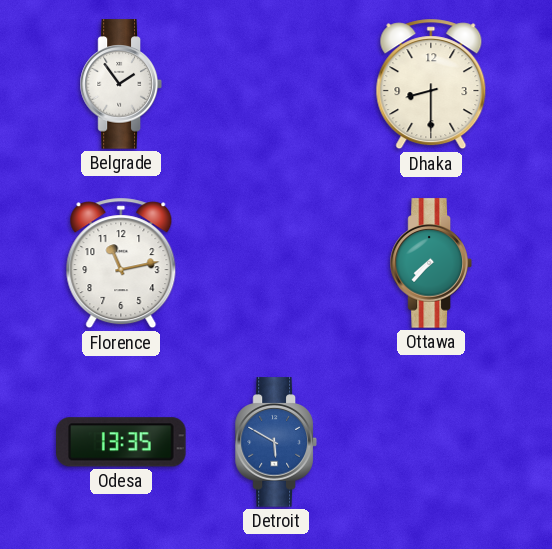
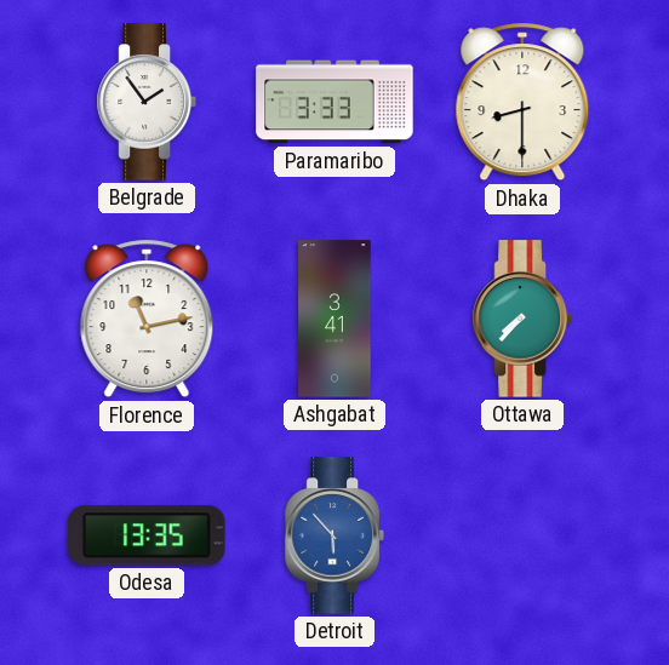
Paramaribo: none -> 3:33
Ashgabat: none -> 3:41
Detroit: 5:50 -> 5:53
